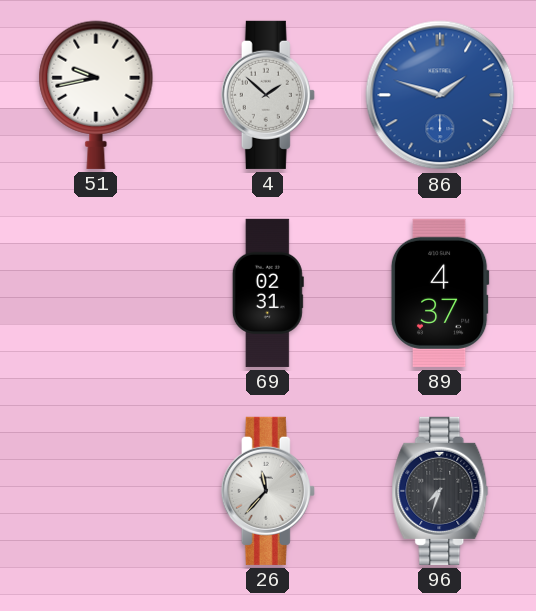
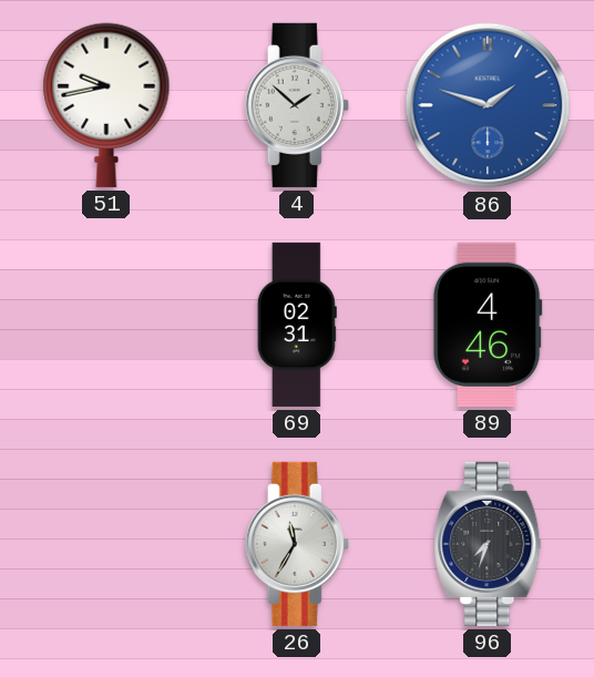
89: 4:37 -> 4:46
26: 11:37 -> 11:35
